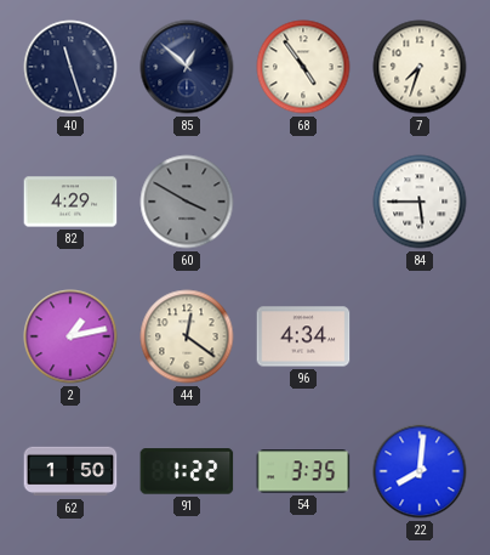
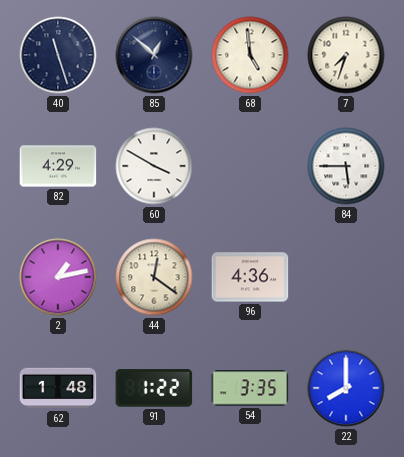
68: 4:54 -> 4:59
60 dial: grey -> white
96: 4:34 -> 4:36
62: 1:50 -> 1:48
22: 8:01 -> 8:00
